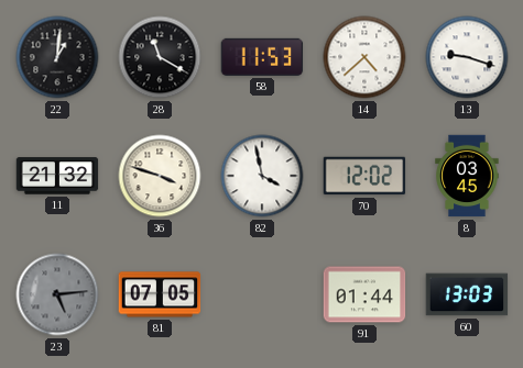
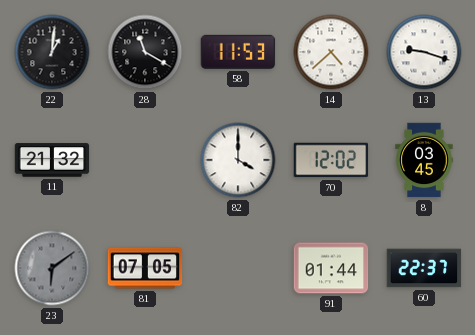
36: 3:48 -> none
82: 3:58 -> 4:00
23: 5:14 -> 6:09
60: 13:03 -> 22:37
